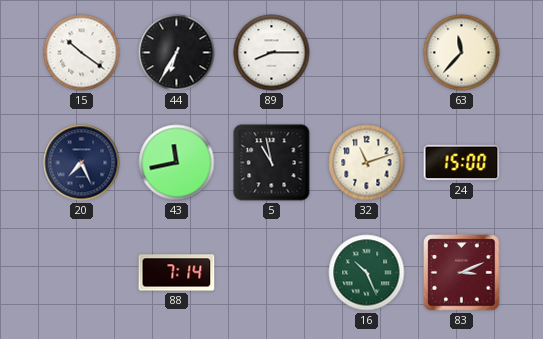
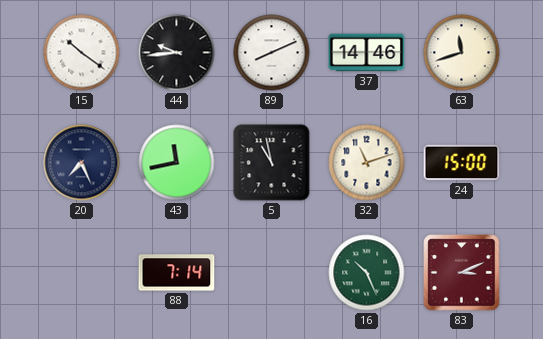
44: 6:35 -> 9:44
89: 8:15 -> 8:11
37: none -> 14:46
63: 11:37 -> 11:42
